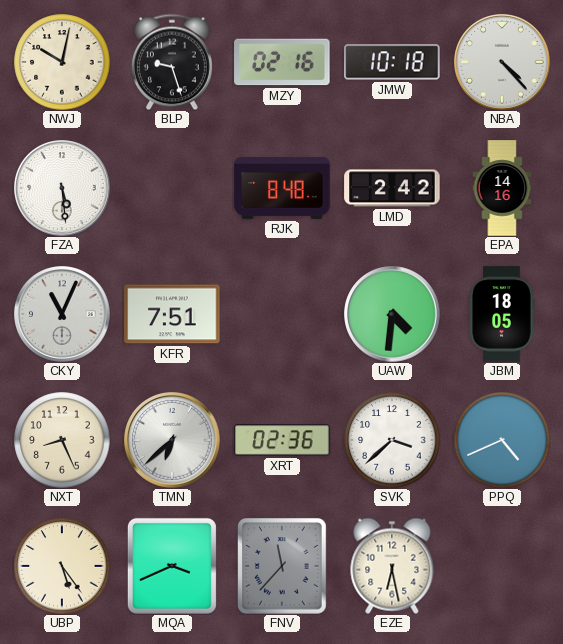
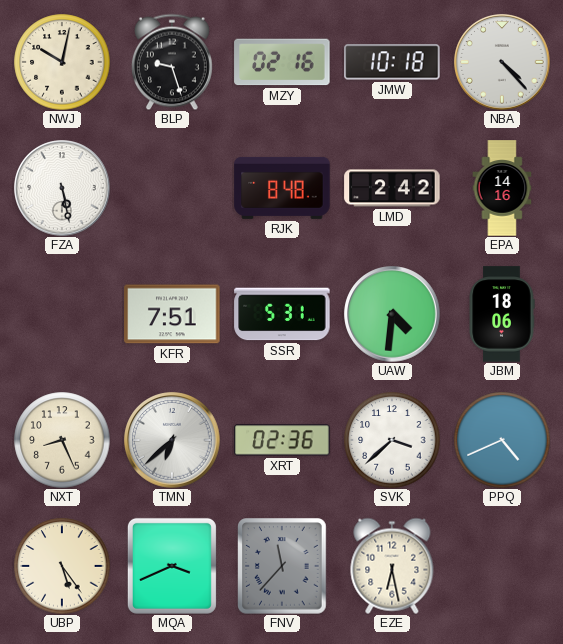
FZA: 5:29 -> 5:28
CKY: 11:04 -> none
SSR: none -> 5:31
JBM: 18:05 -> 18:06
